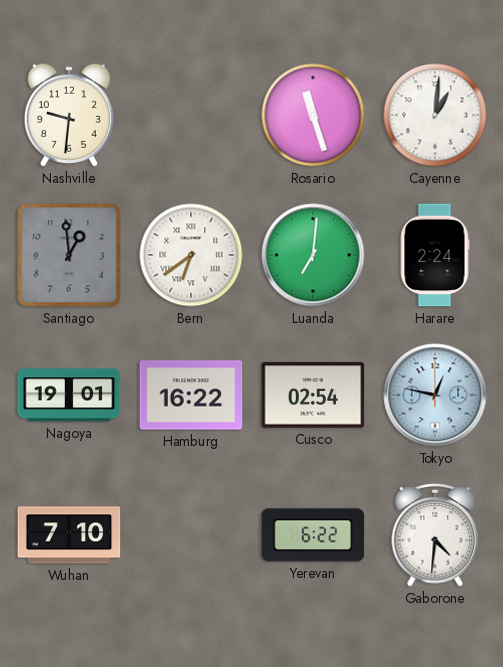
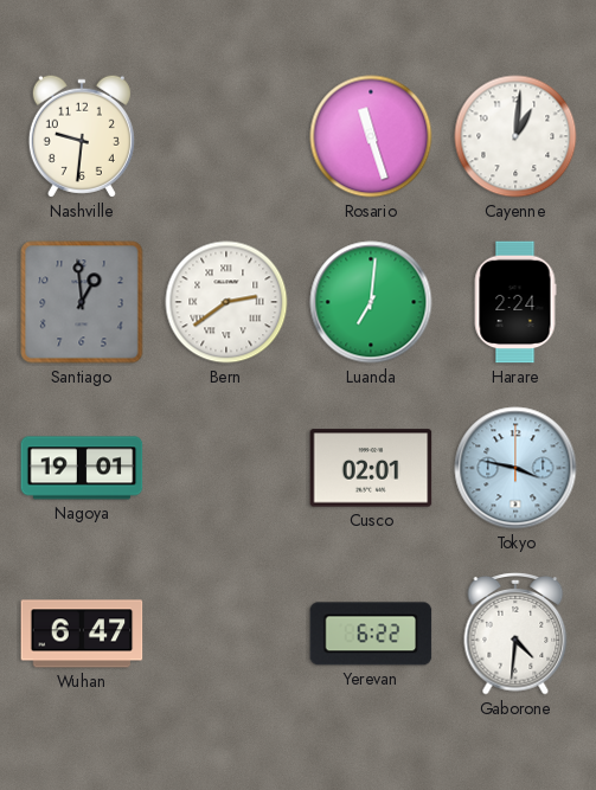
Bern: 6:39 -> 2:39
Hamburg: 16:22 -> none
Cusco: 02:54 -> 02:01
Tokyo: 12:47 -> 3:47
Wuhan: 7:10 -> 6:47
